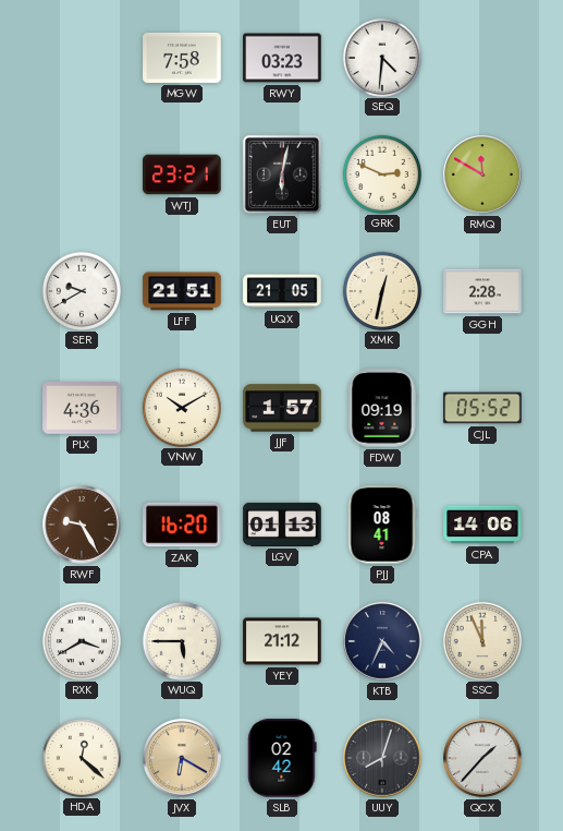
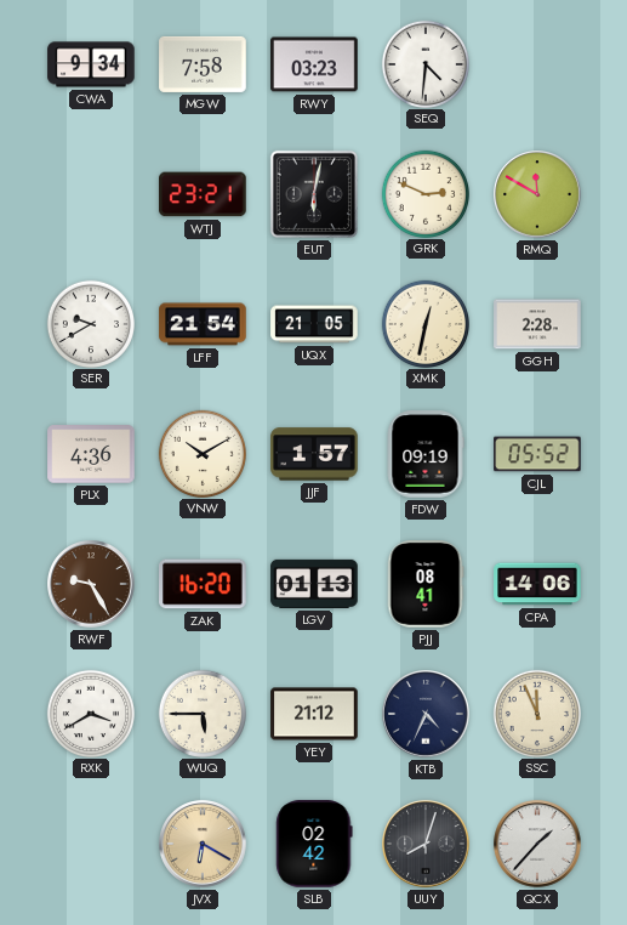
CWA: none -> 9:34
LFF: 21:51 -> 21:54
HDA: 12:22 -> none
